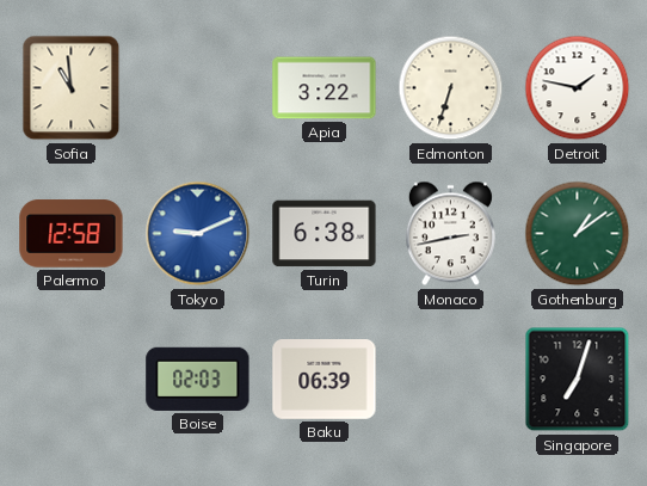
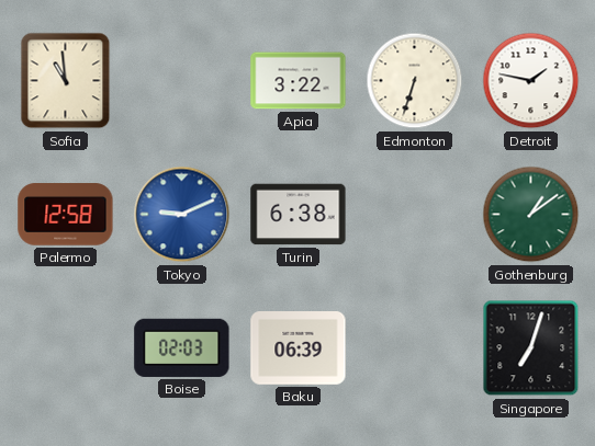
Monaco: 2:43 -> none
